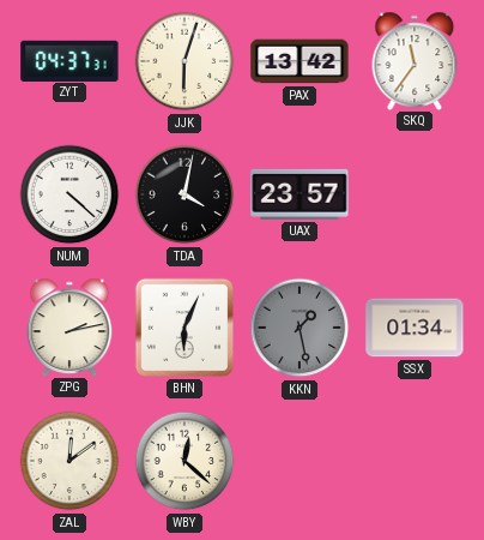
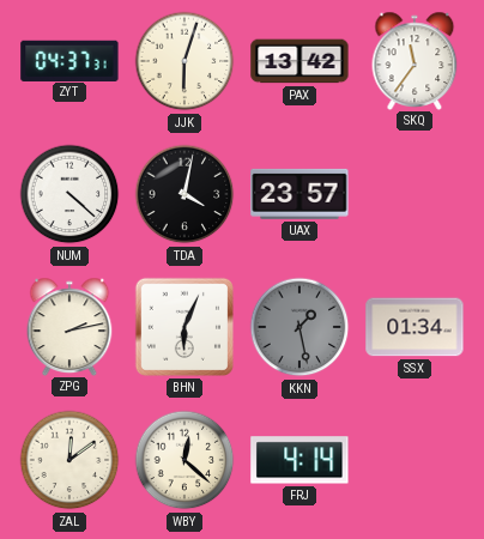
FRJ: none -> 4:14
